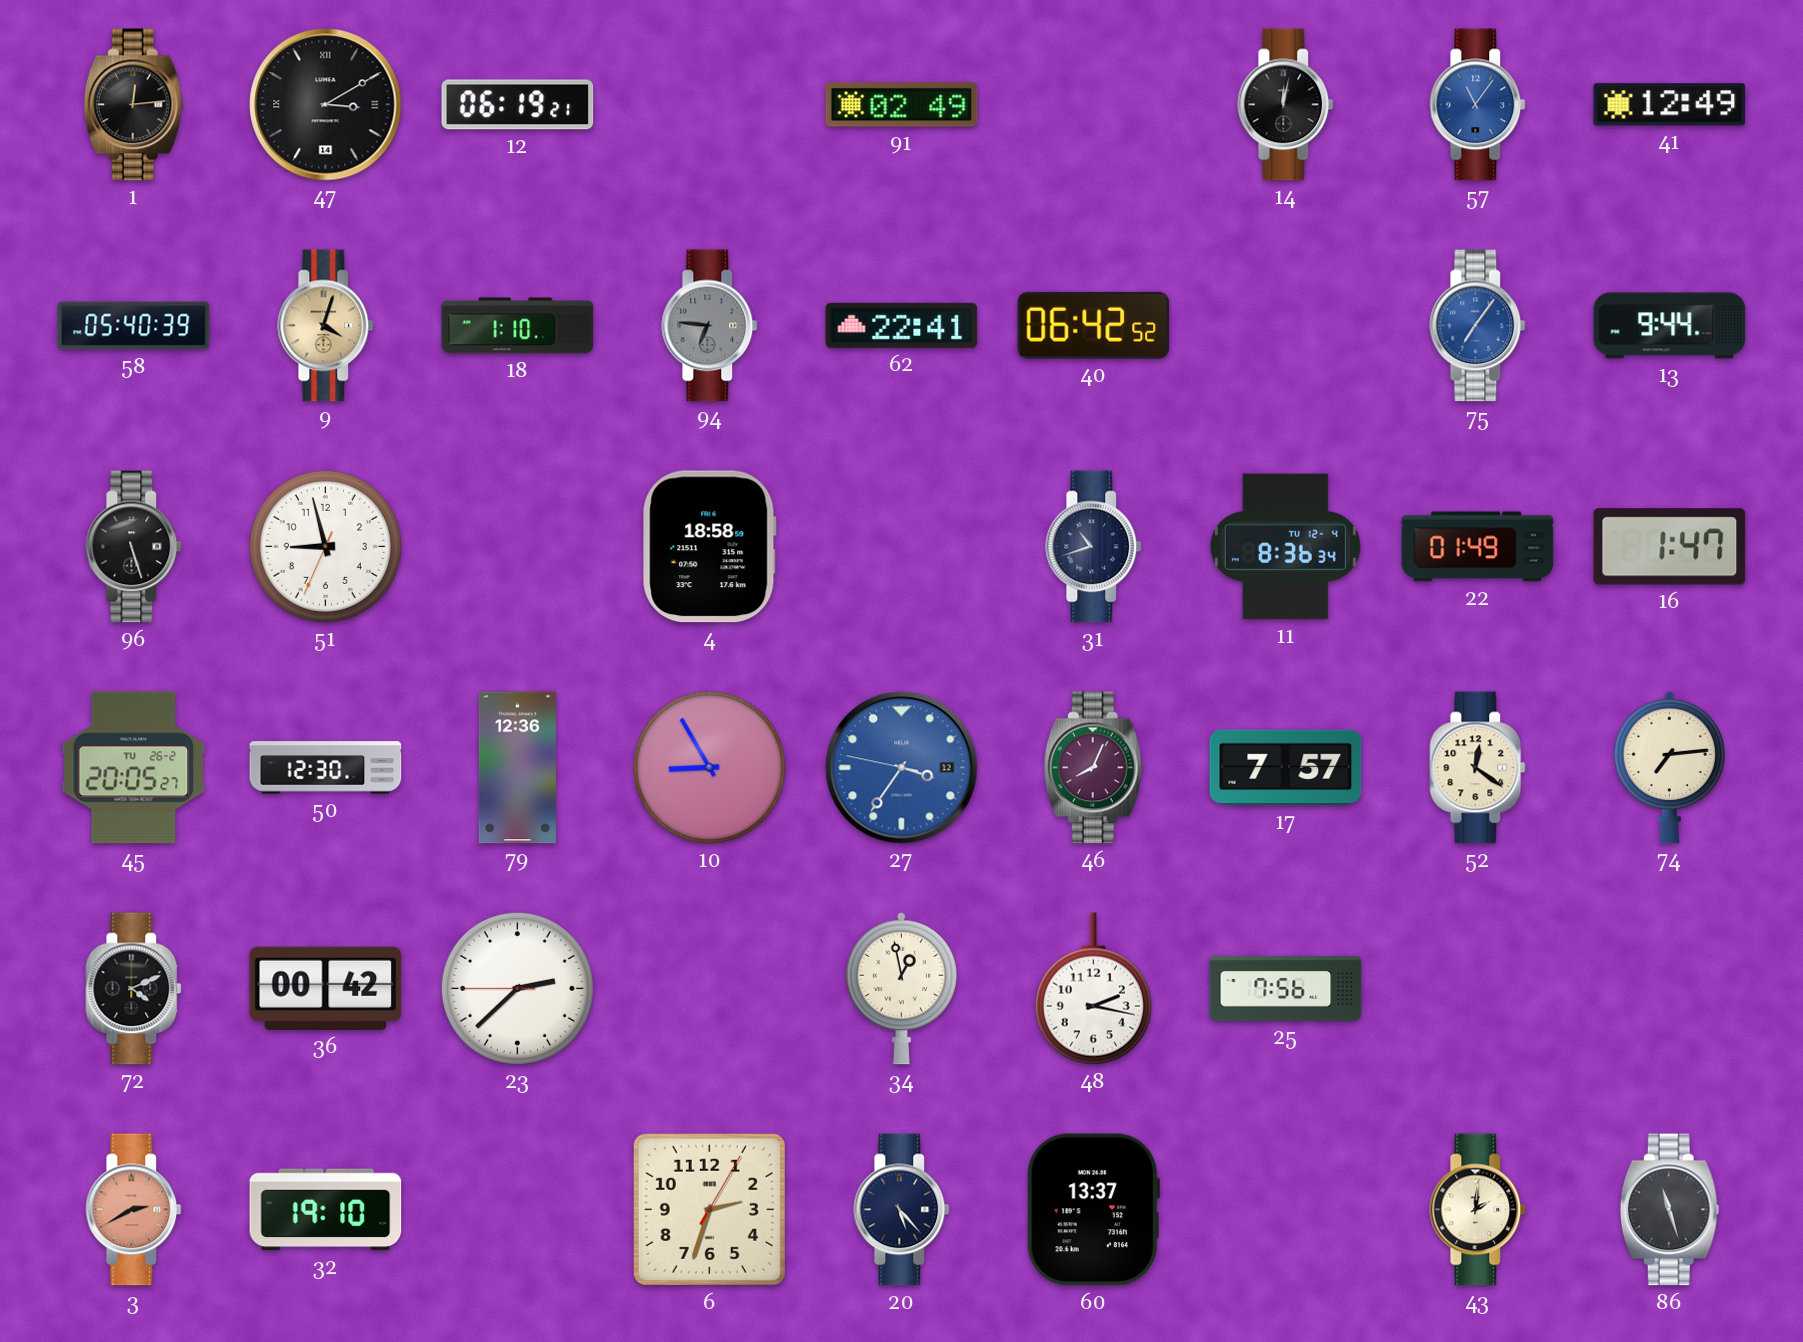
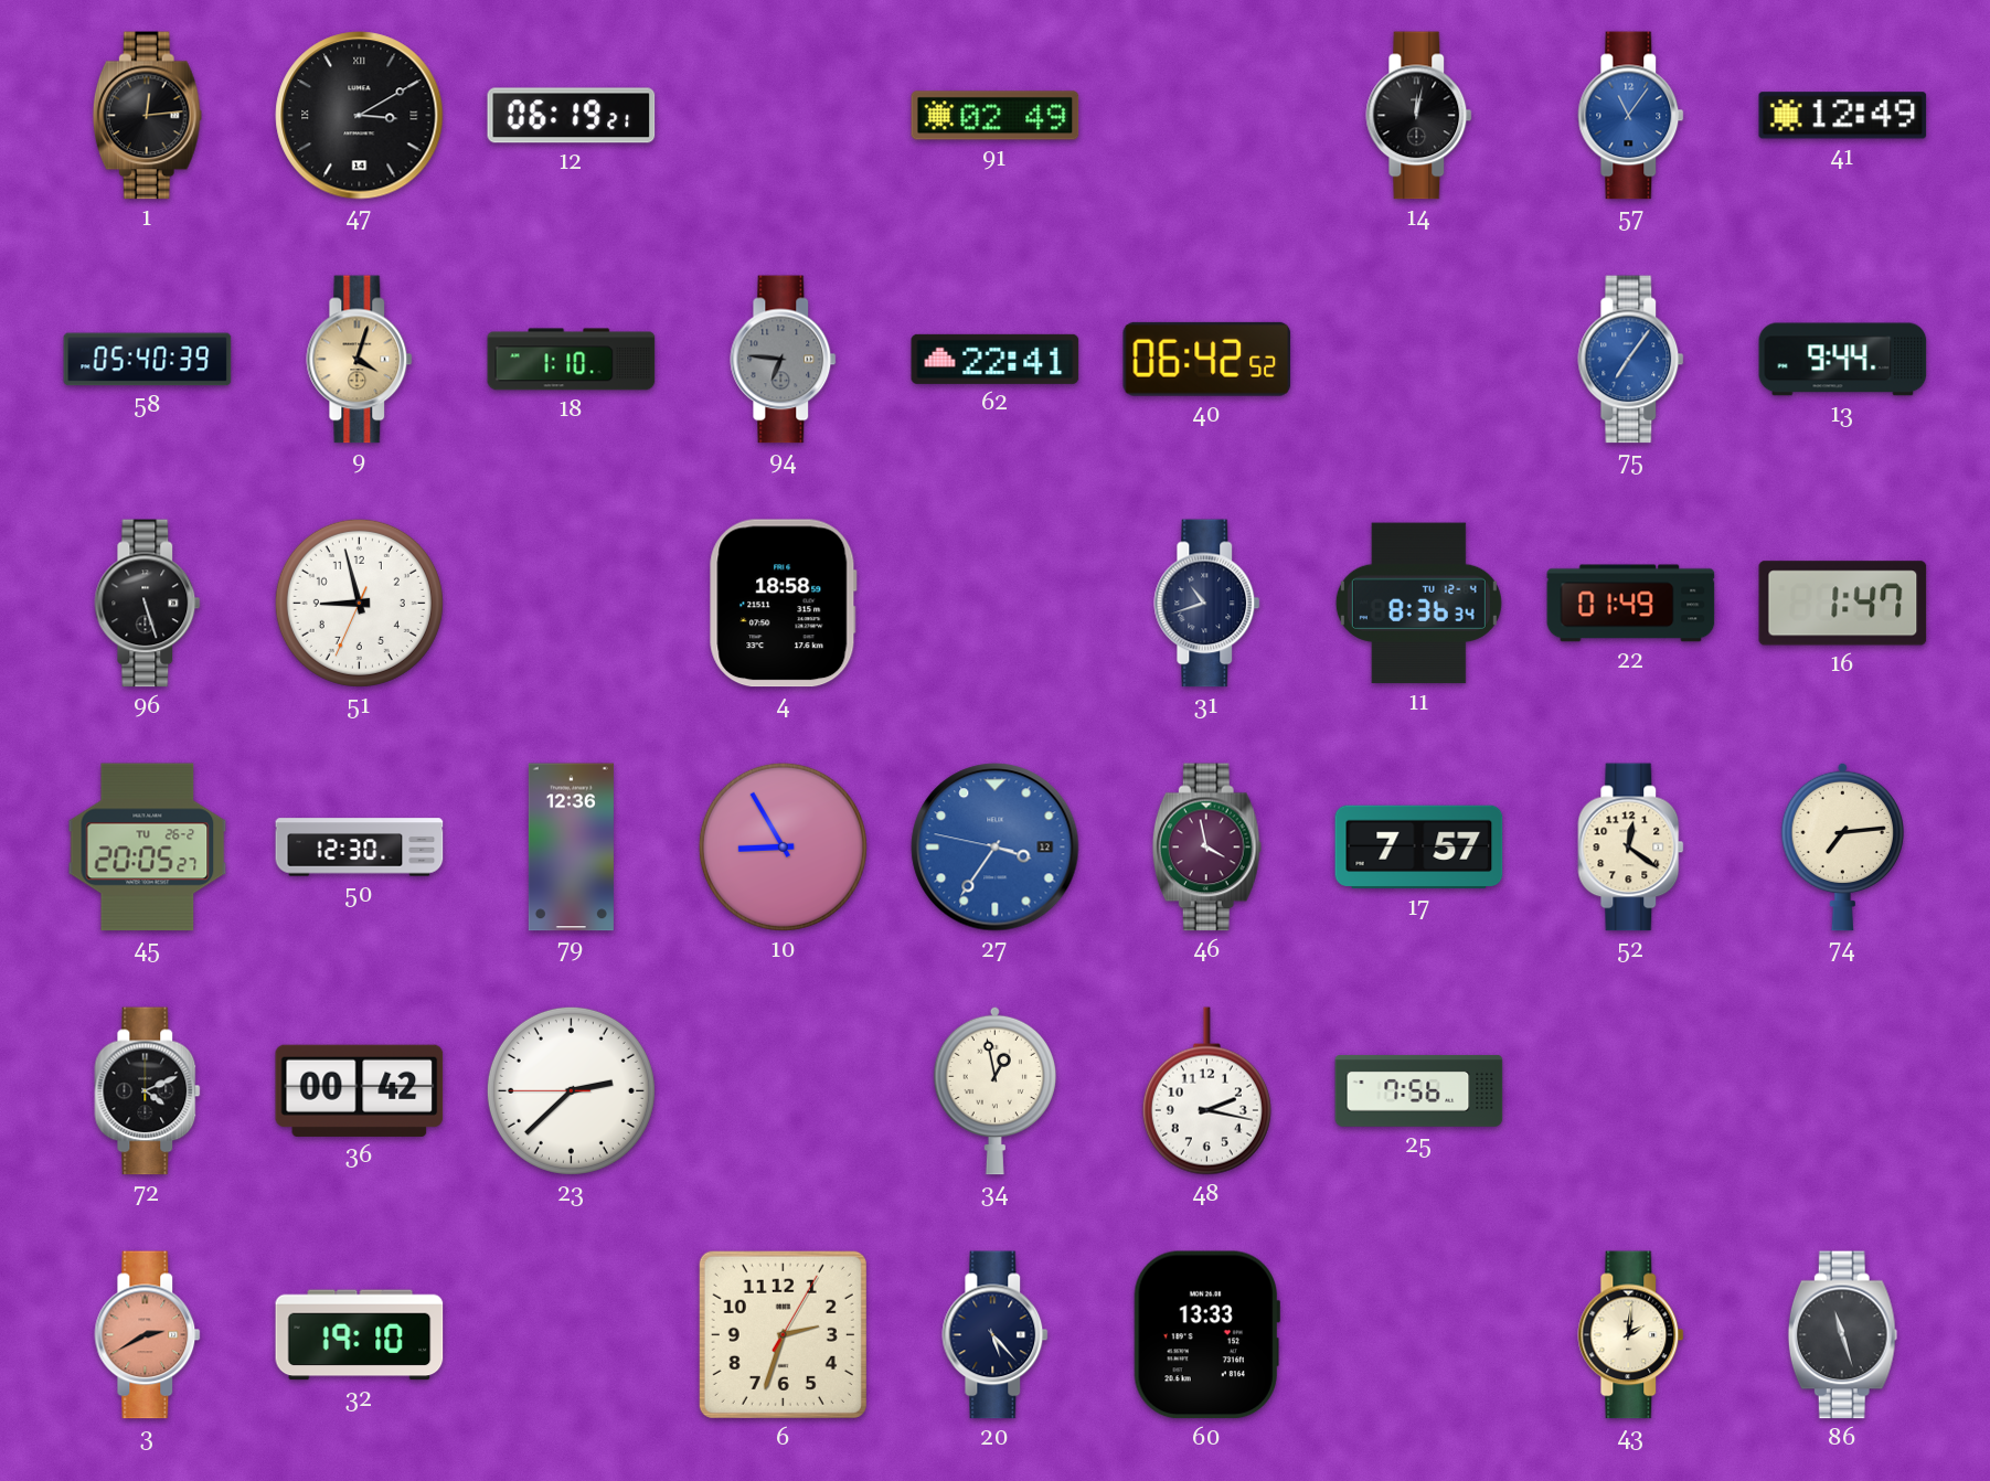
46: 8:04 -> 3:58
60: 13:37 -> 13:33
